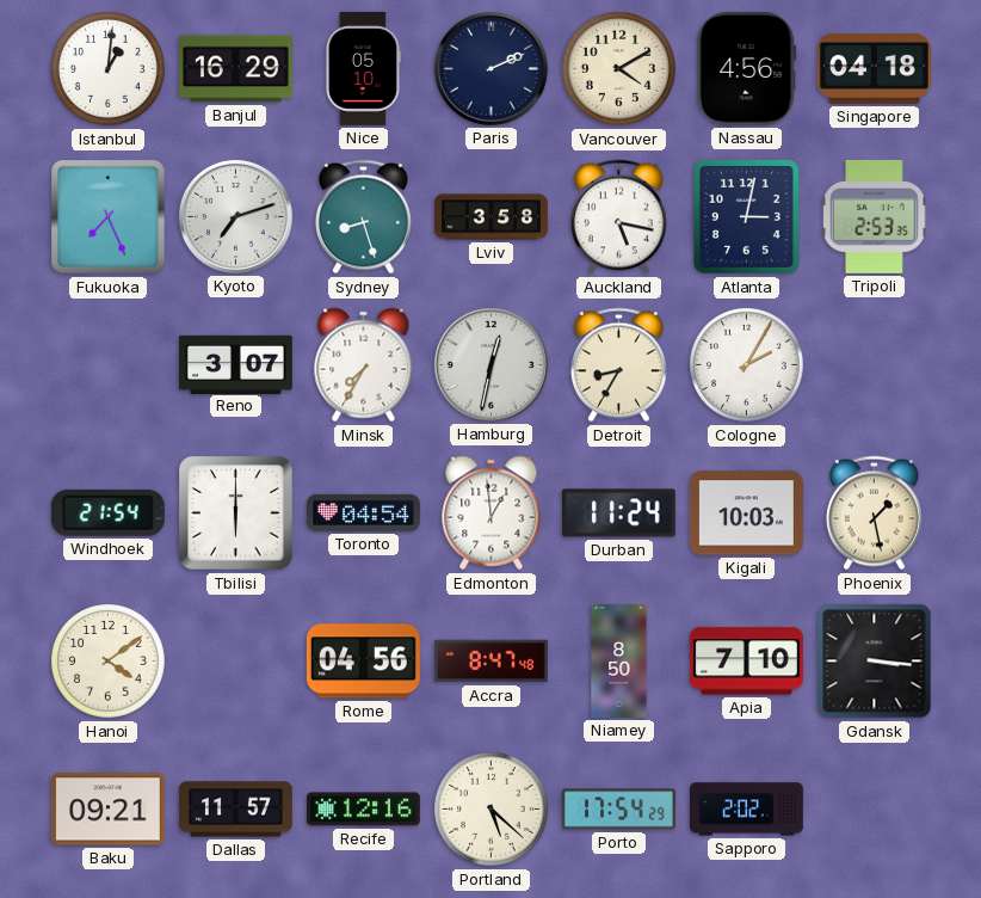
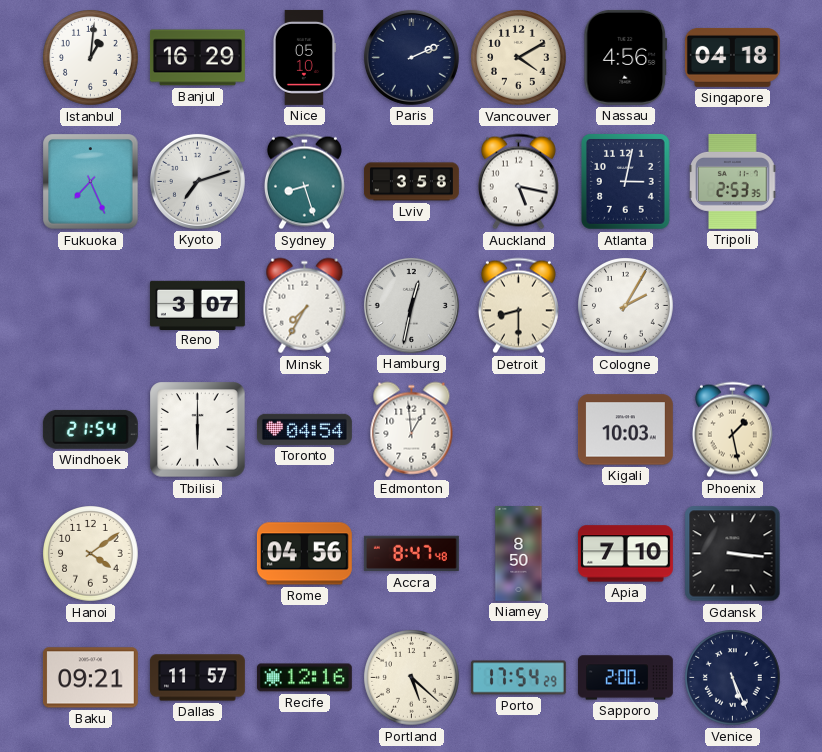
Detroit: 8:35 -> 8:30
Durban: 11:24 -> none
Sapporo: 2:02 -> 2:00
Venice: none -> 5:26
